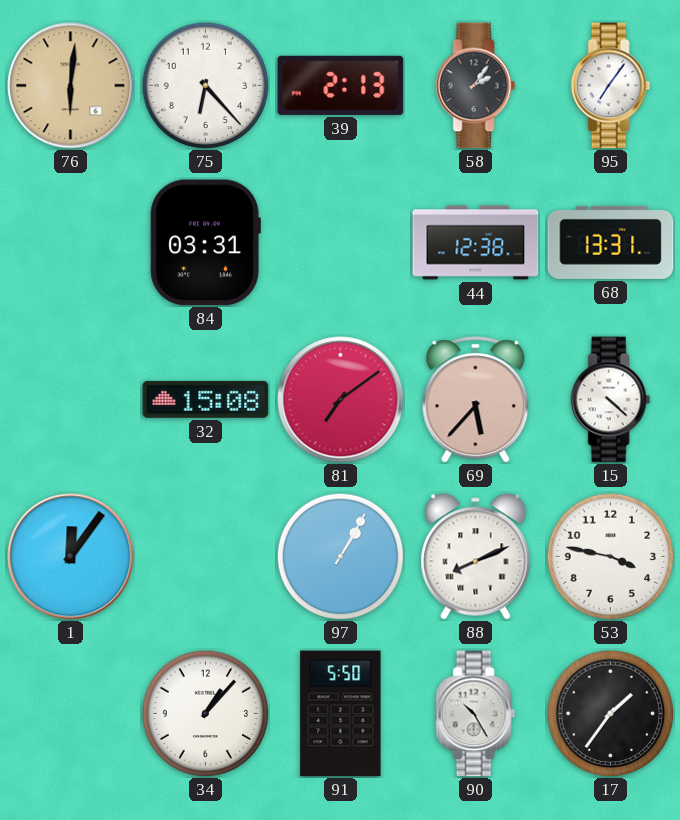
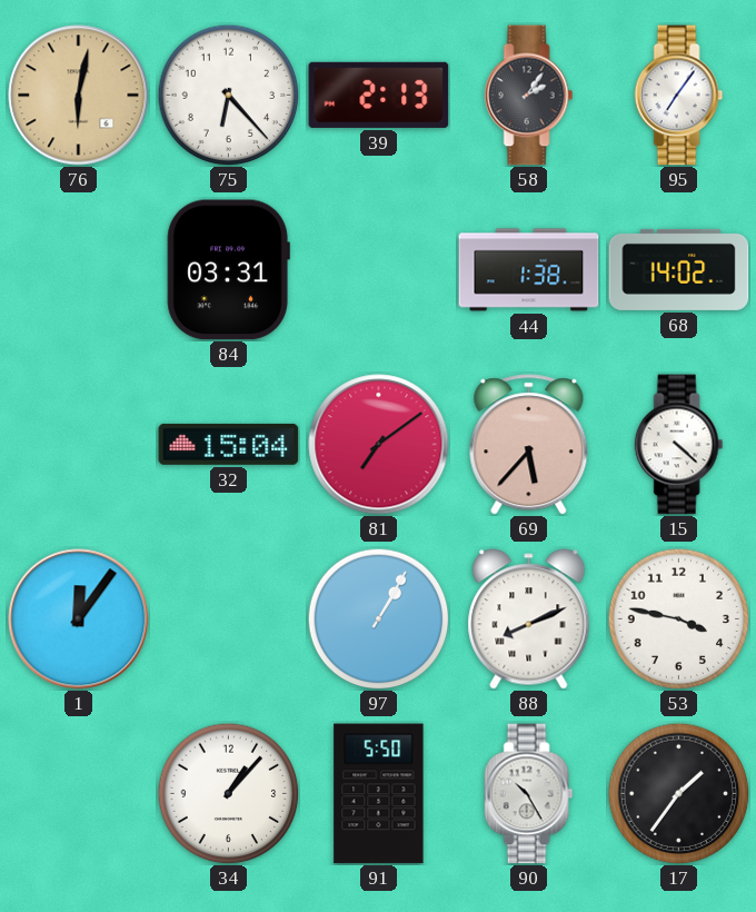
76: 6:01 -> 6:02
44: 12:38 -> 1:38
68: 13:31 -> 14:02
32: 15:08 -> 15:04
